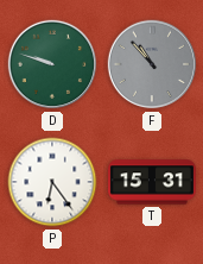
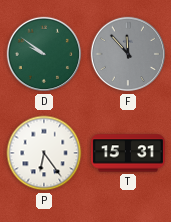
D: 9:48 -> 9:51
F: 10:53 -> 11:53
